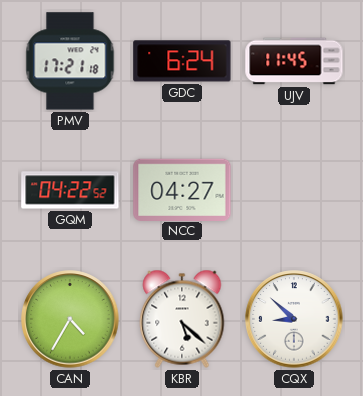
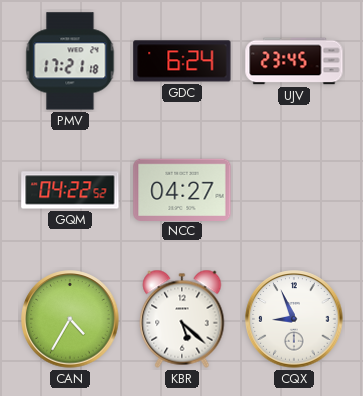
UJV: 11:45 -> 23:45
CQX: 8:52 -> 8:56
